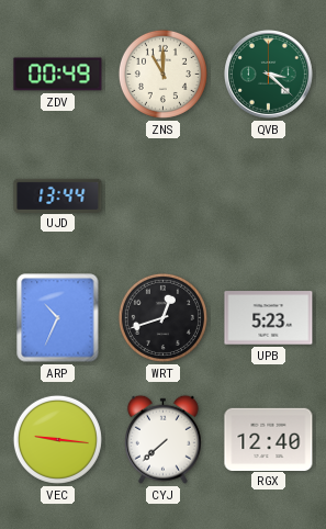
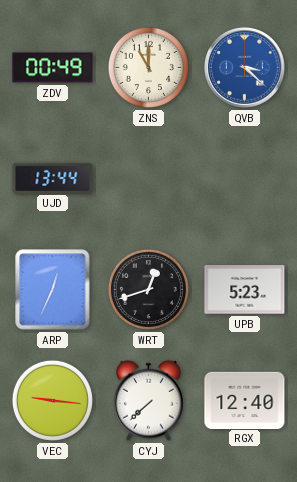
QVB dial: green -> blue
ARP: 10:34 -> 12:34
